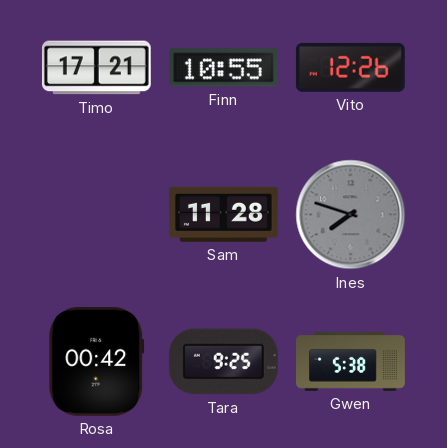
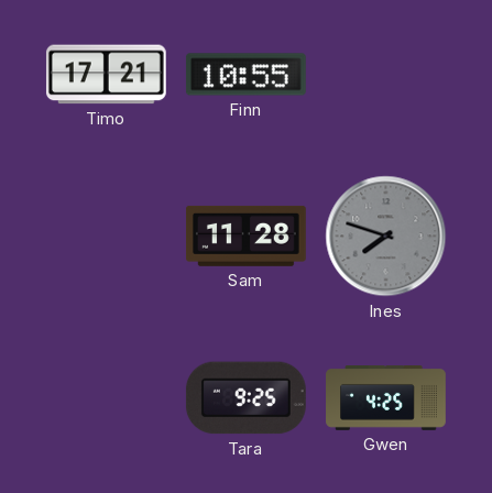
Vito: 12:26 -> none
Rosa: 00:42 -> none
Gwen: 5:38 -> 4:25
